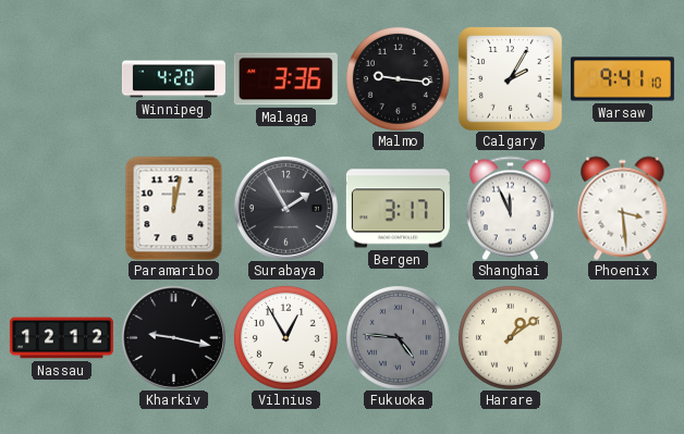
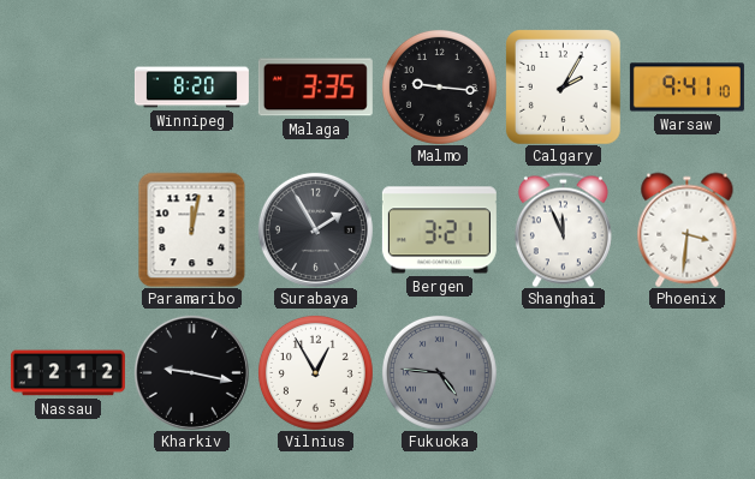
Winnipeg: 4:20 -> 8:20
Malaga: 3:36 -> 3:35
Bergen: 3:17 -> 3:21
Phoenix: 3:29 -> 3:31
Harare: 1:09 -> none
